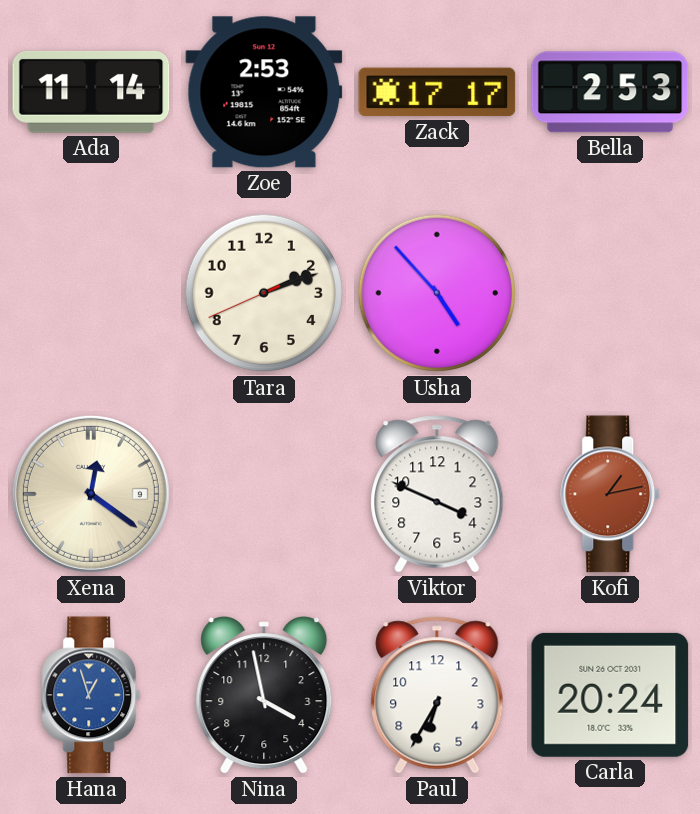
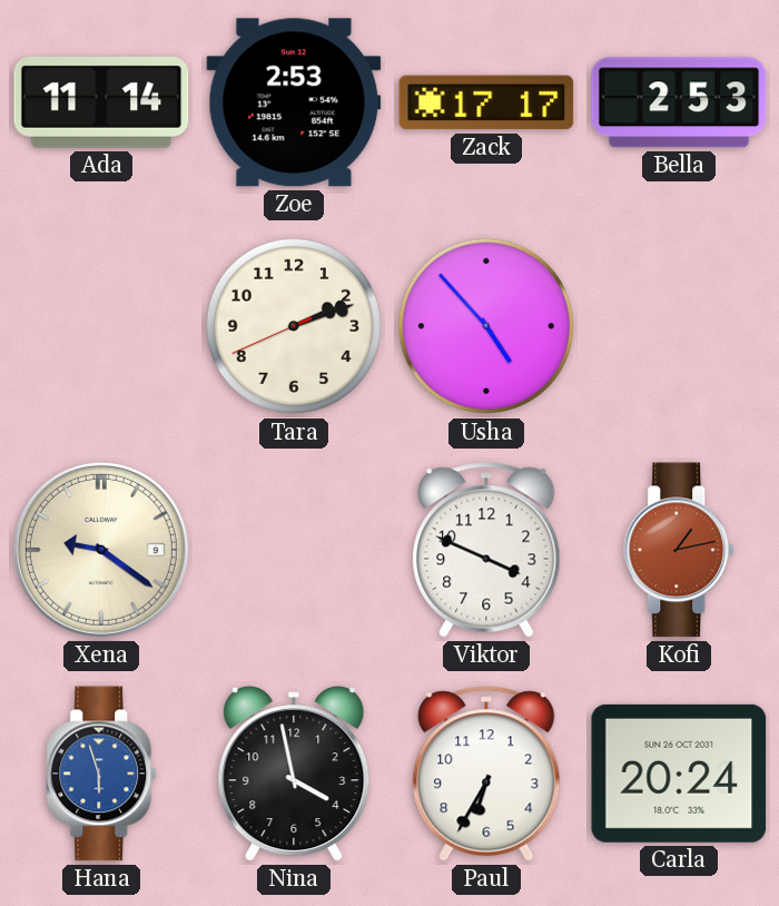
Xena: 12:21 -> 9:21
Hana: 12:57 -> 5:57
